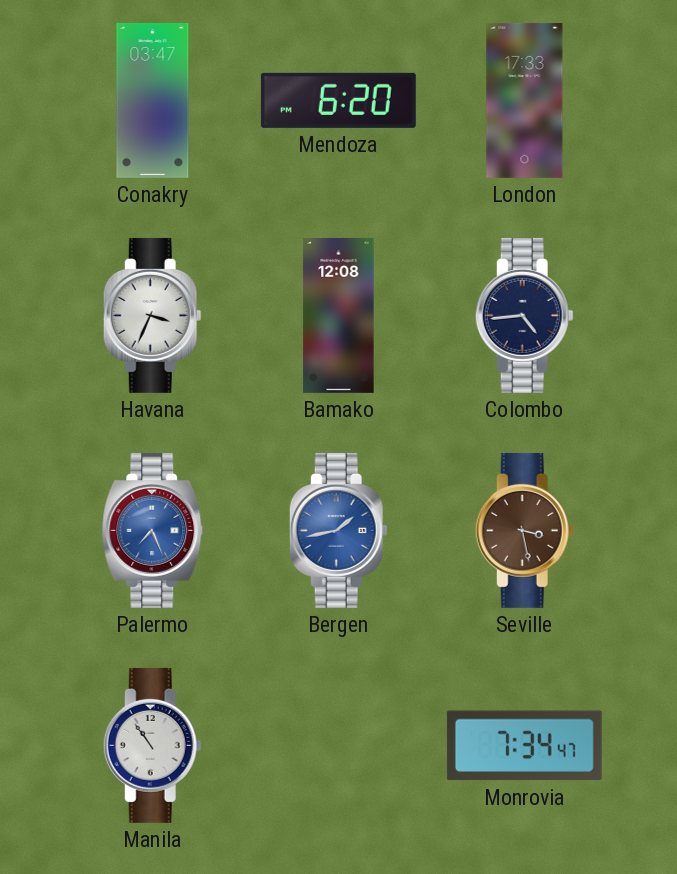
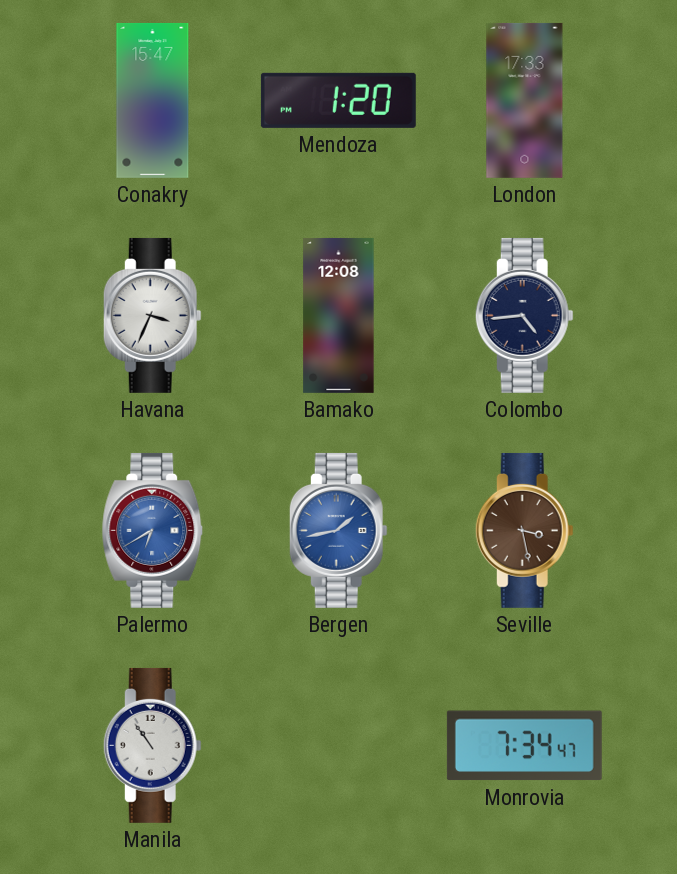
Conakry: 03:47 -> 15:47
Mendoza: 6:20 -> 1:20
Palermo: 7:26 -> 6:40
